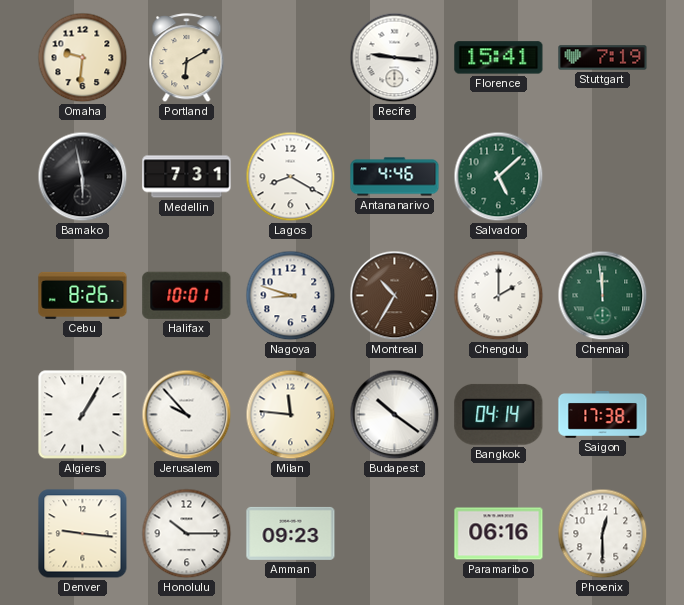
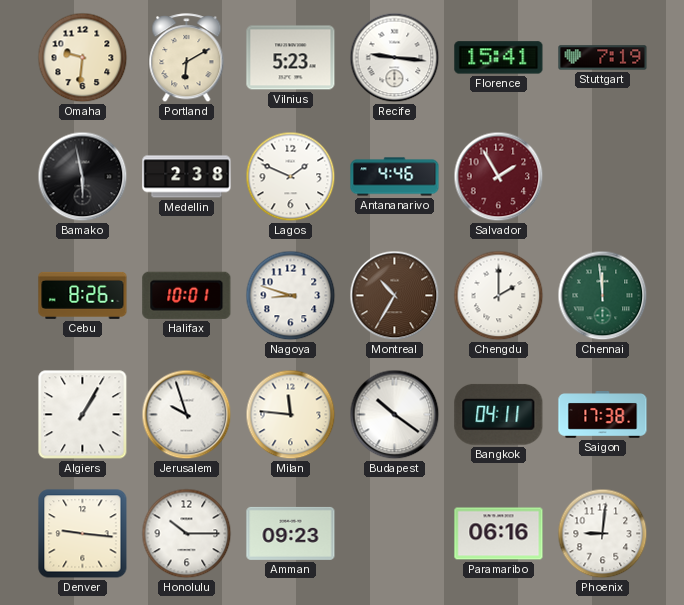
Vilnius: none -> 5:23
Medellin: 7:31 -> 2:38
Lagos: 8:20 -> 1:49
Salvador: 5:08 -> 1:55
Salvador dial: green -> burgundy
Jerusalem: 9:53 -> 9:57
Bangkok: 04:14 -> 04:11
Phoenix: 12:30 -> 9:01
